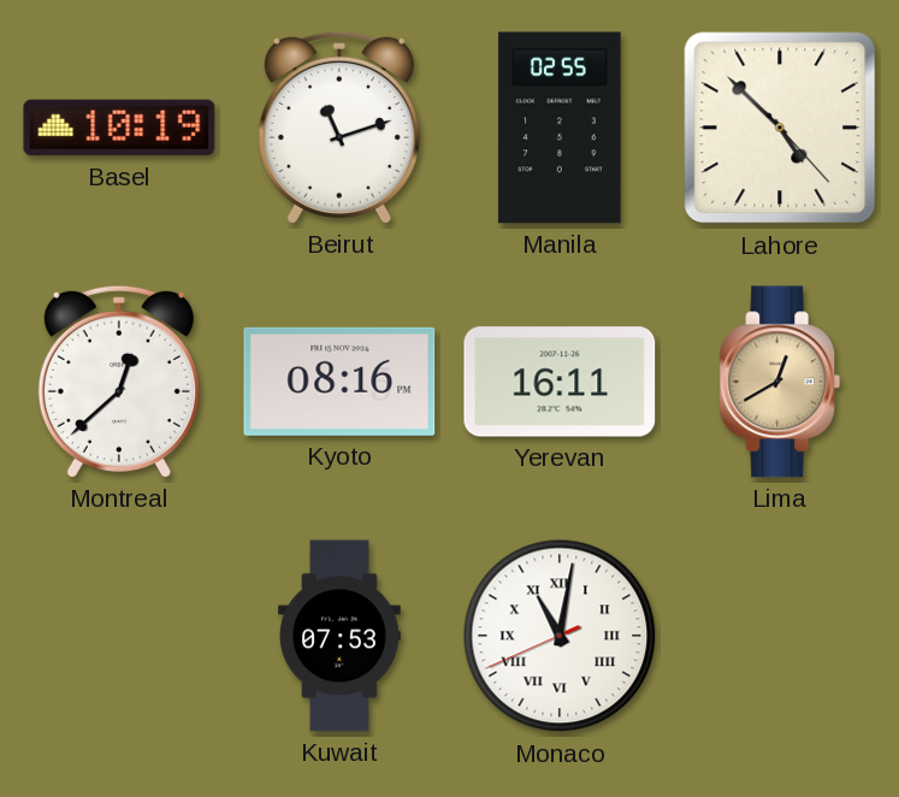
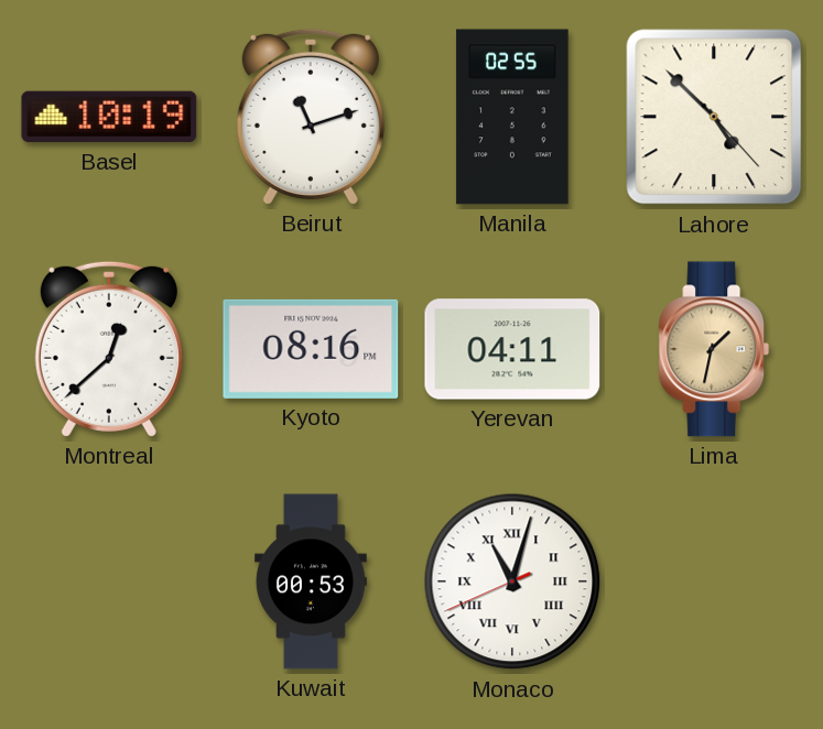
Yerevan: 16:11 -> 04:11
Lima: 12:40 -> 1:32
Kuwait: 07:53 -> 00:53
Monaco: 11:01 -> 11:02
